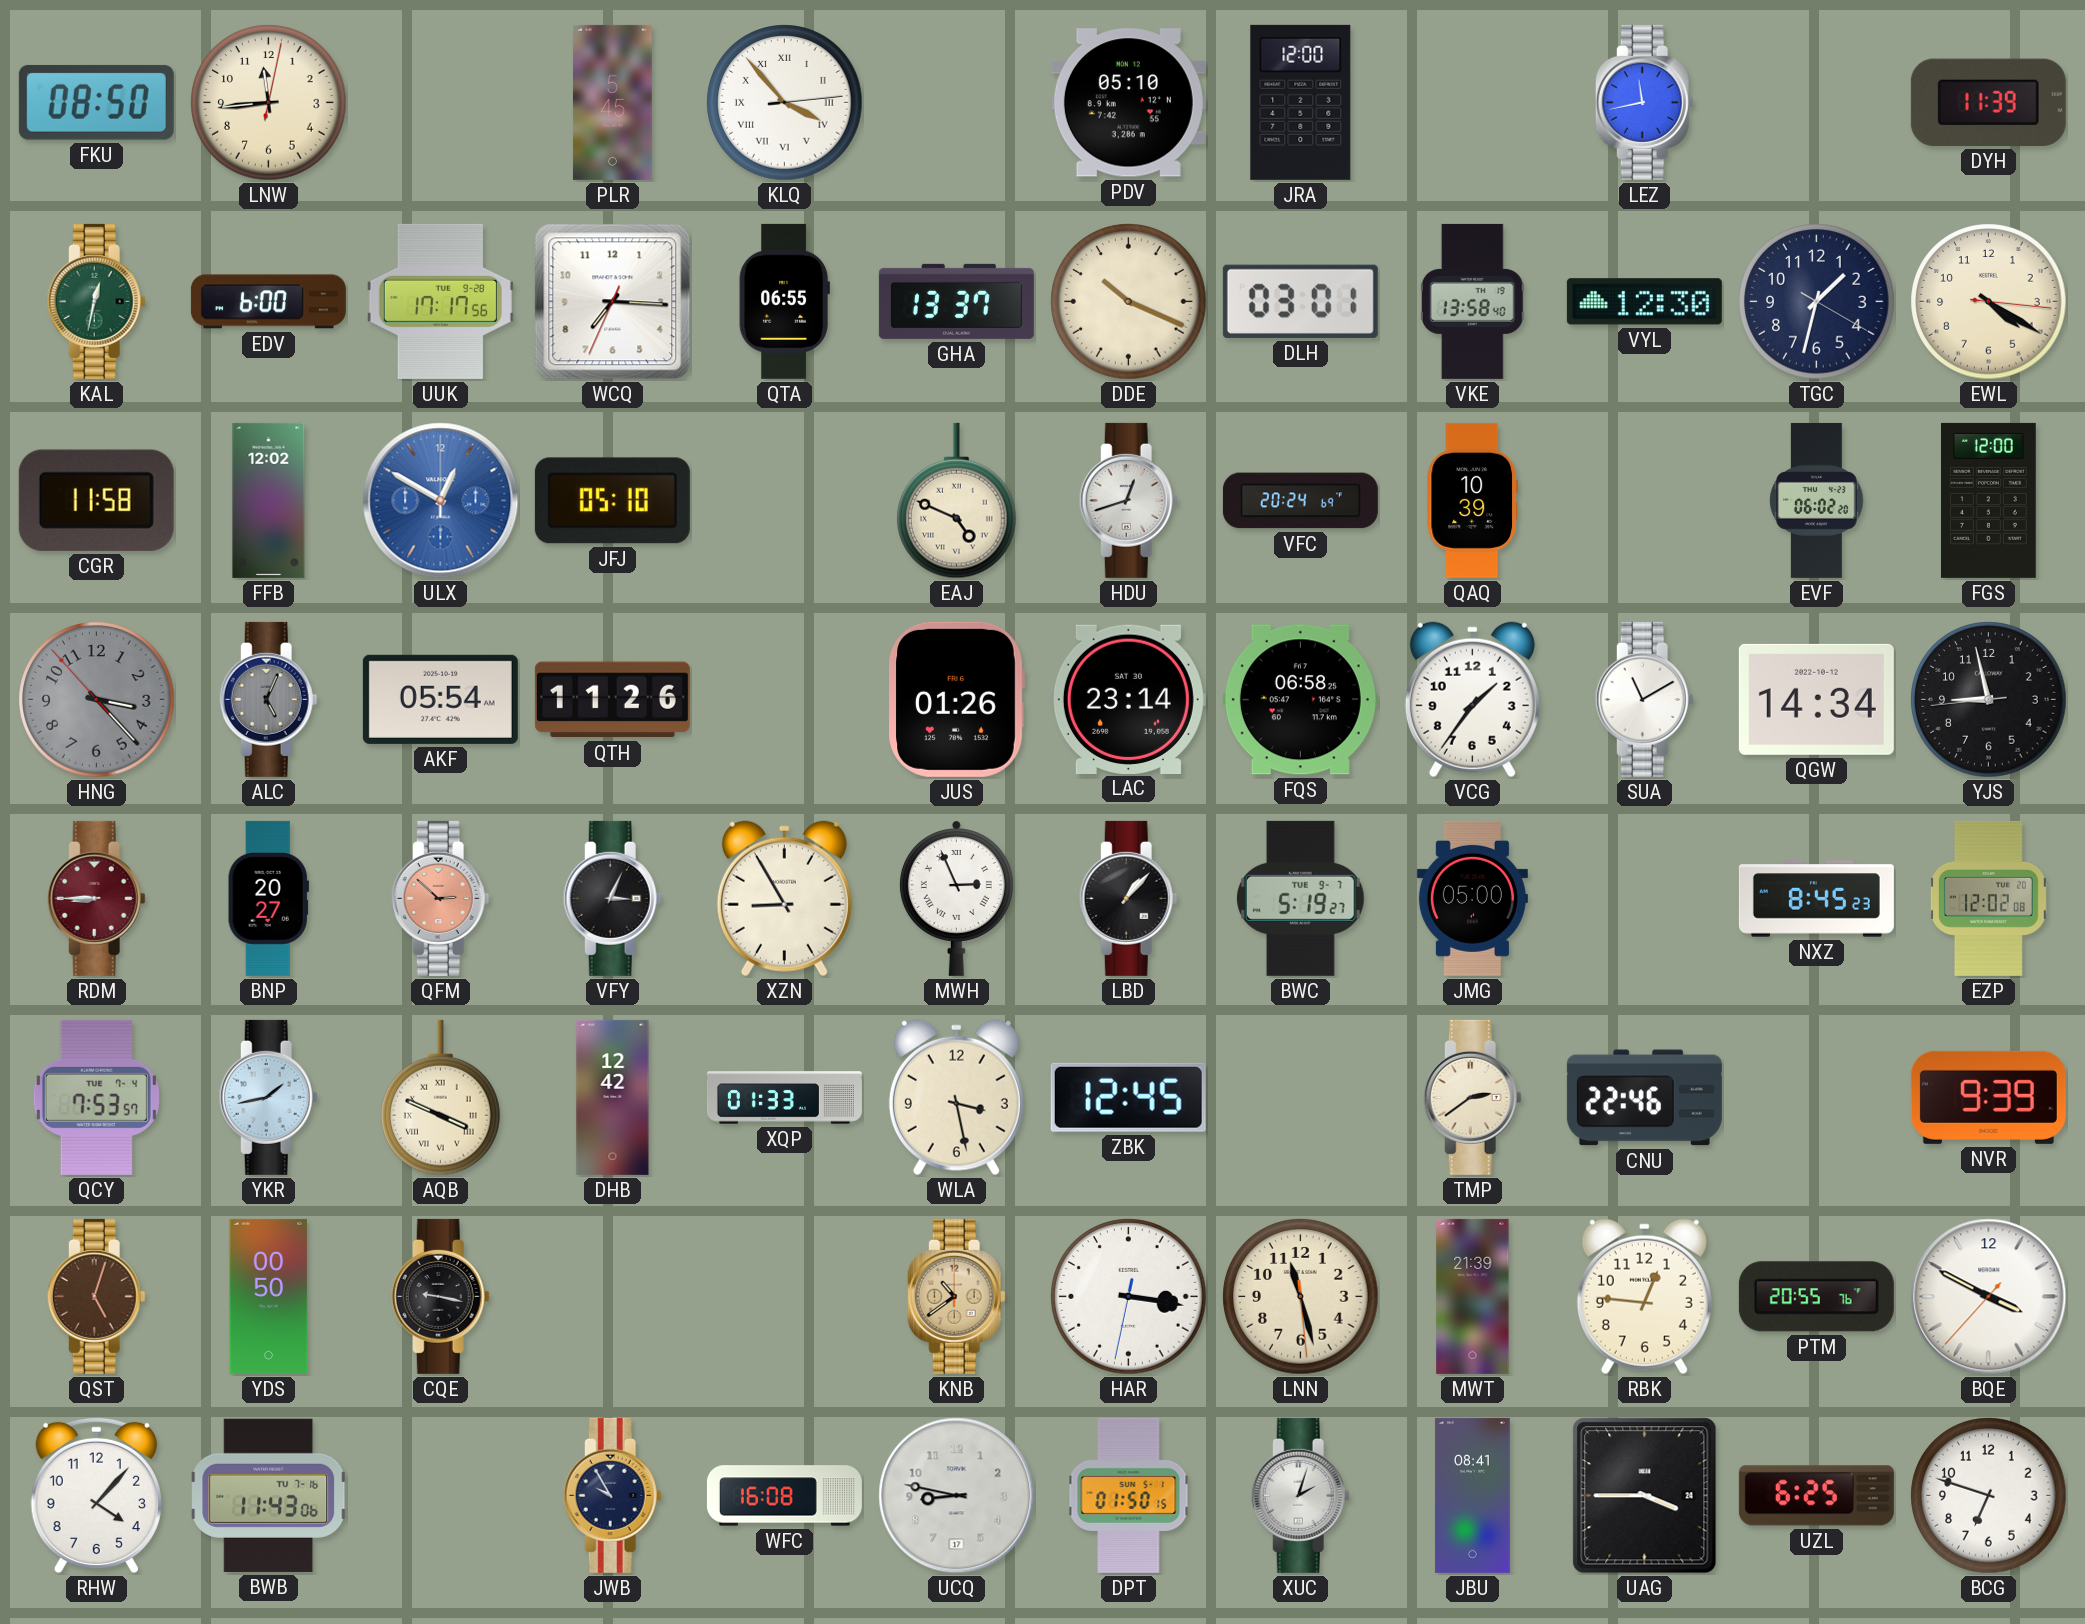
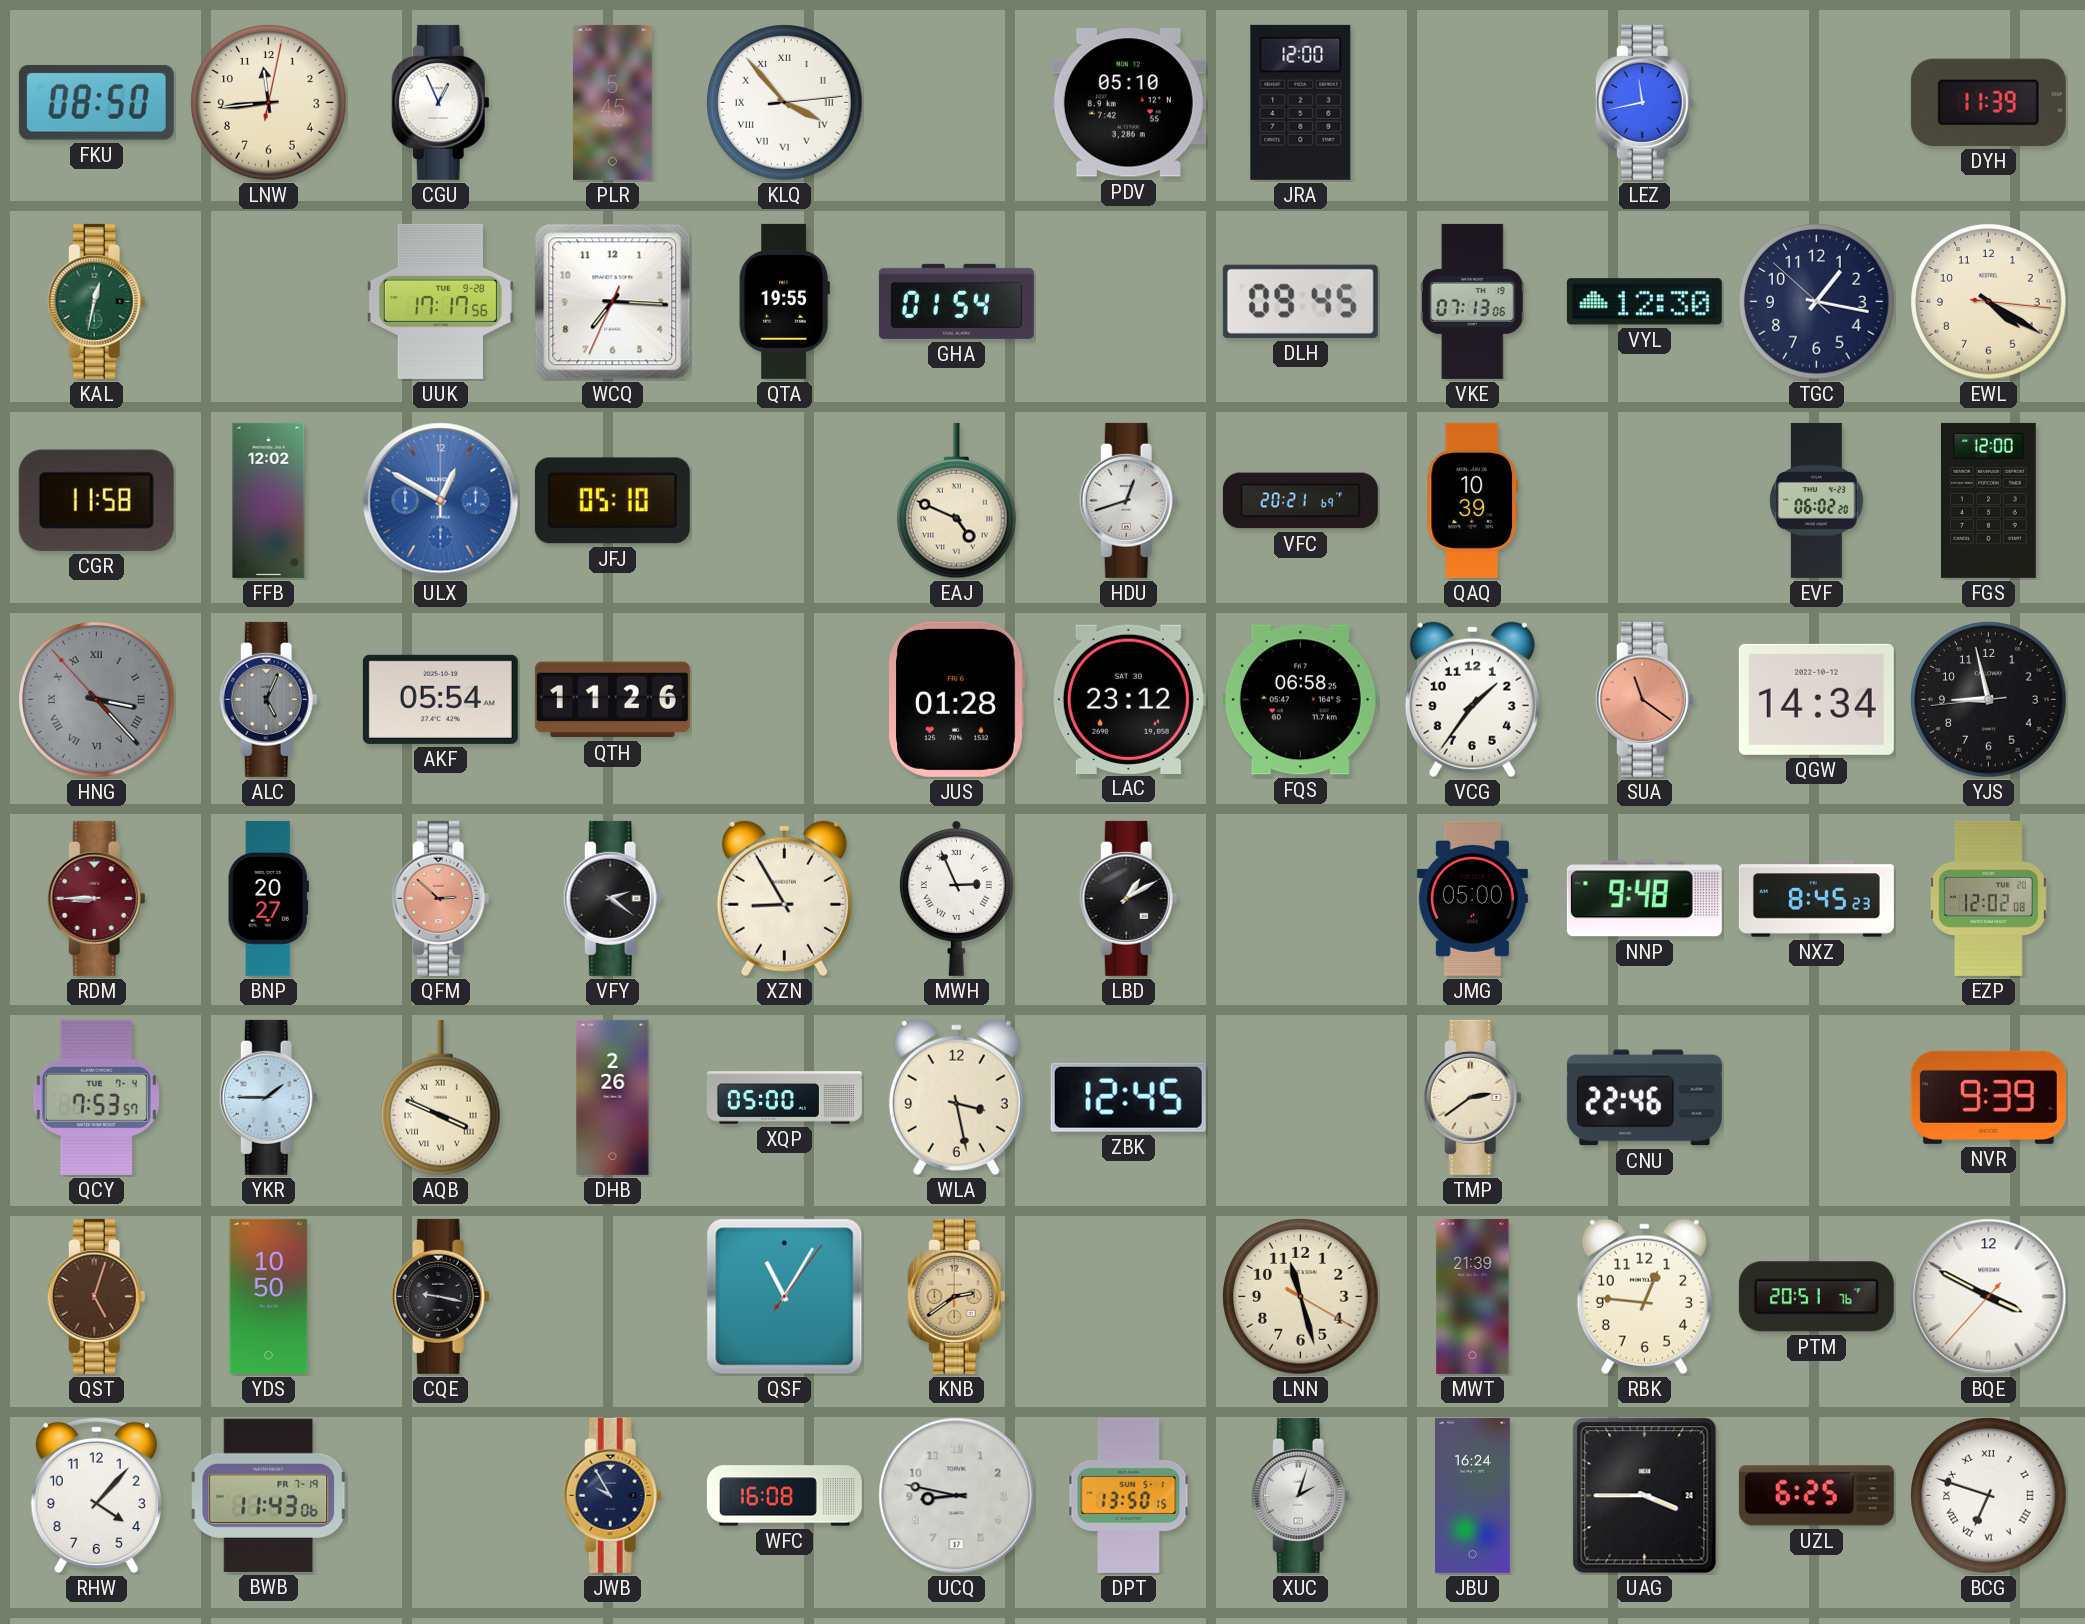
CGU: none -> 12:56
EDV: 6:00 -> none
QTA: 06:55 -> 19:55
GHA: 13:37 -> 01:54
DDE: 10:19 -> none
DLH: 03:01 -> 09:45
VKE: 13:58 -> 07:13
TGC: 1:32 -> 1:16
VFC: 20:24 -> 20:21
HNG numerals: Arabic -> Roman
JUS: 01:26 -> 01:28
LAC: 23:14 -> 23:12
SUA: 11:10 -> 11:21
SUA dial: white -> salmon
VFY: 3:04 -> 2:21
LBD: 1:07 -> 1:10
BWC: 5:19 -> none
NNP: none -> 9:48
YKR: 1:43 -> 1:45
DHB: 12:42 -> 2:26
XQP: 01:33 -> 05:00
YDS: 00:50 -> 10:50
QSF: none -> 11:05
KNB: 10:39 -> 2:39
HAR: 3:16 -> none
LNN: 11:27:29 -> 11:27:20
PTM: 20:55 -> 20:51
BWB date: TU 7-16 -> FR 7-19
DPT: 01:50 -> 13:50
JBU: 08:41 -> 16:24
BCG numerals: Arabic -> Roman
